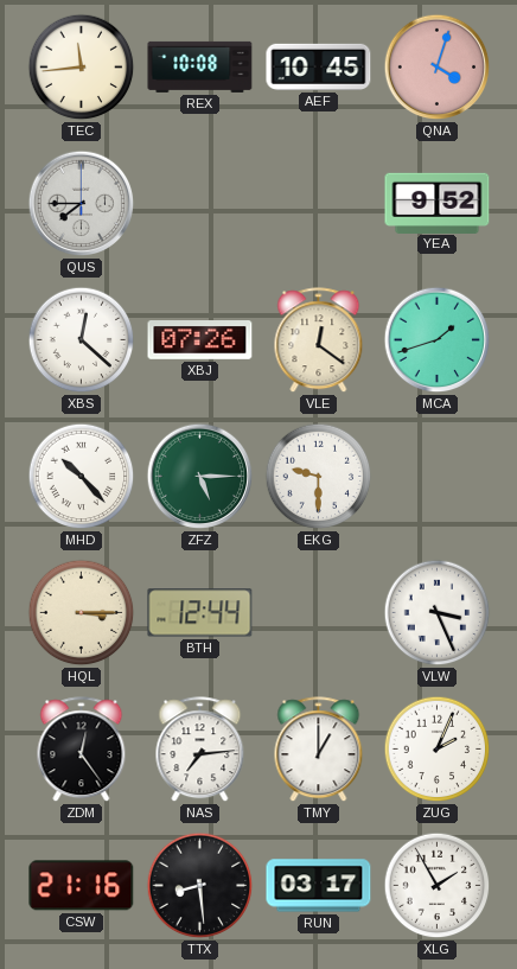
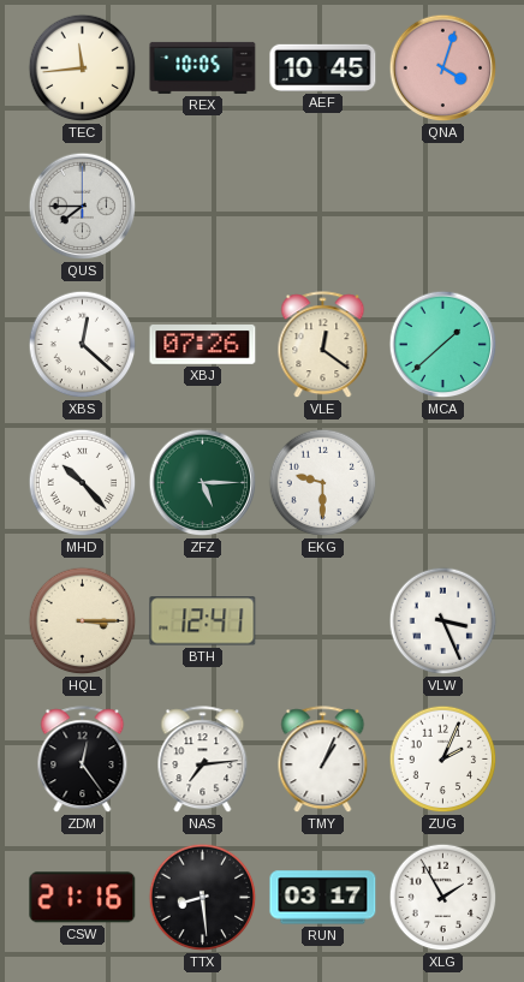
REX: 10:08 -> 10:05
YEA: 9:52 -> none
MCA: 1:42 -> 1:38
BTH: 12:44 -> 12:41
TMY: 1:00 -> 1:04
